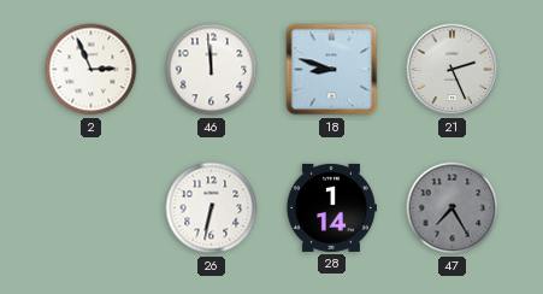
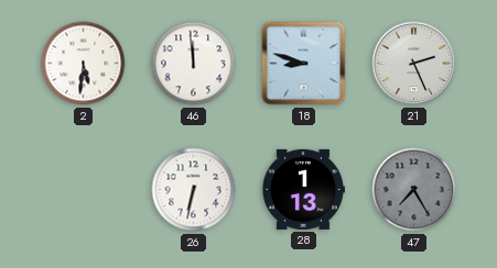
2: 2:56 -> 5:31
28: 1:14 -> 1:13
